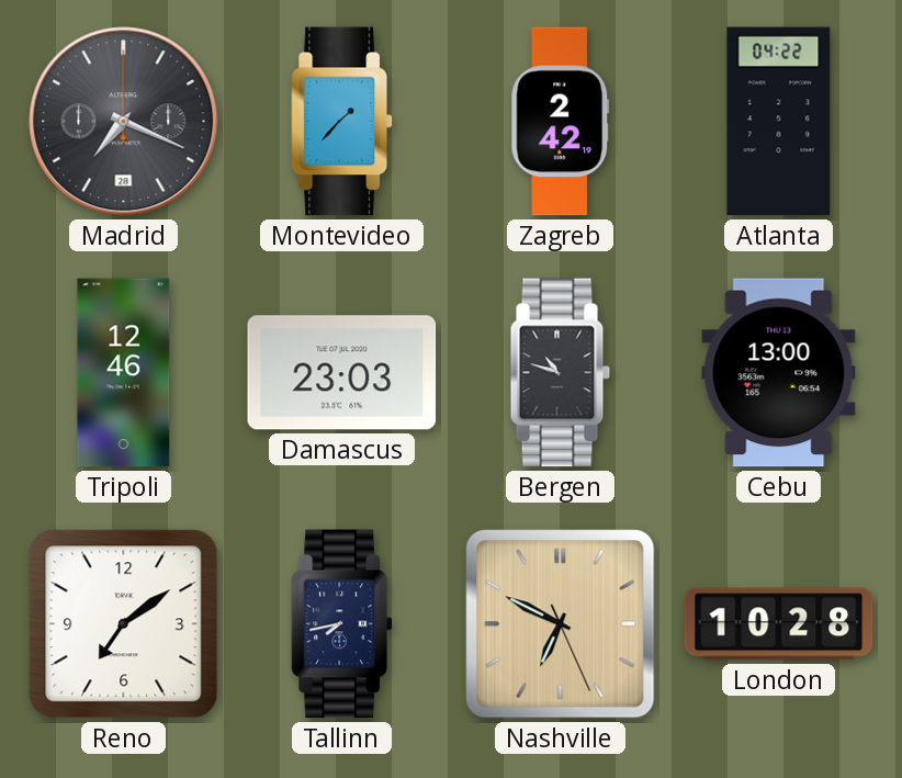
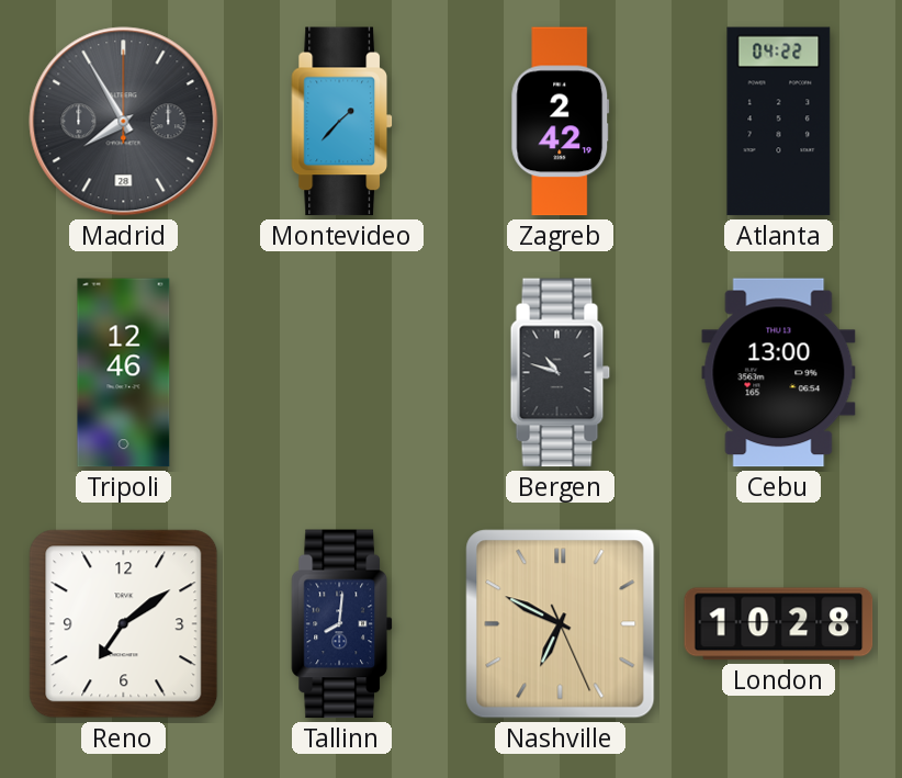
Madrid: 7:19 -> 7:55
Damascus: 23:03 -> none
Tallinn: 7:43 -> 8:01
